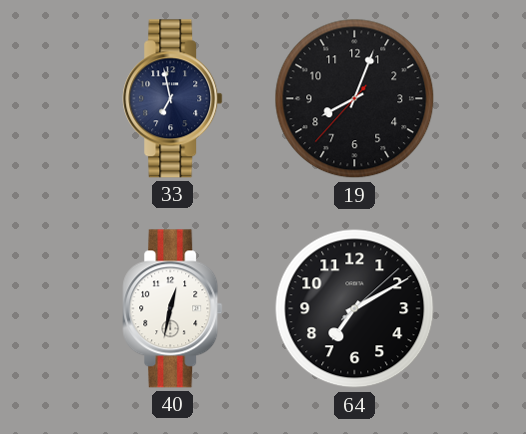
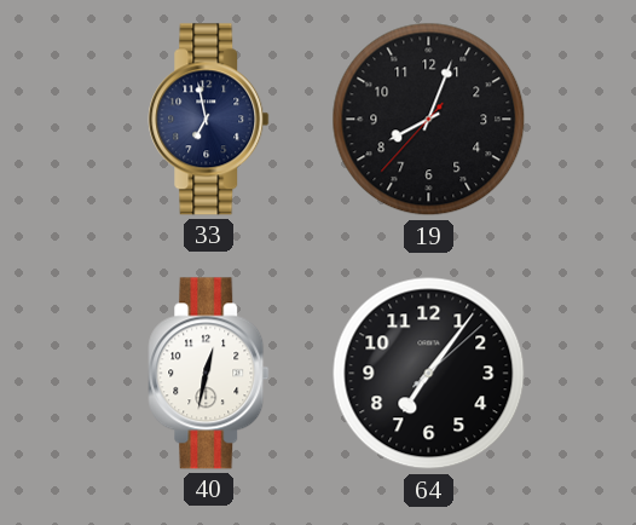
64: 7:10 -> 7:06
